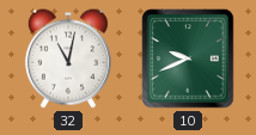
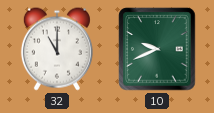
32: 11:02 -> 11:00
